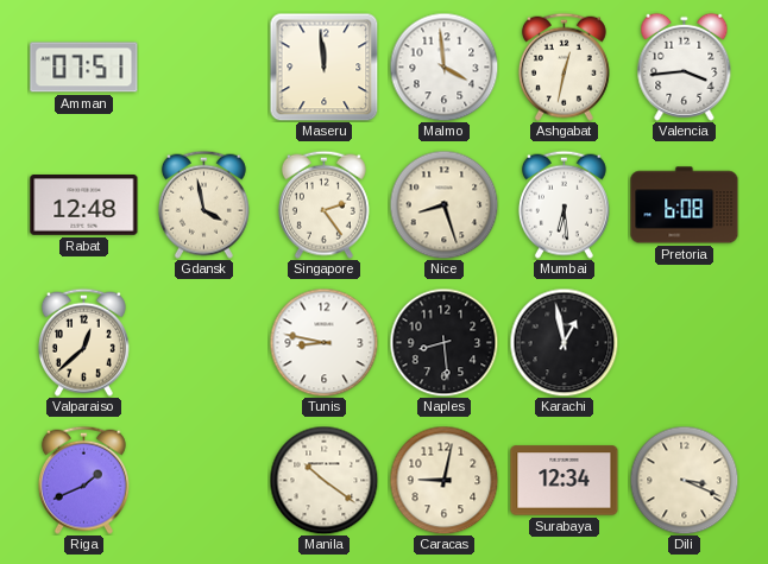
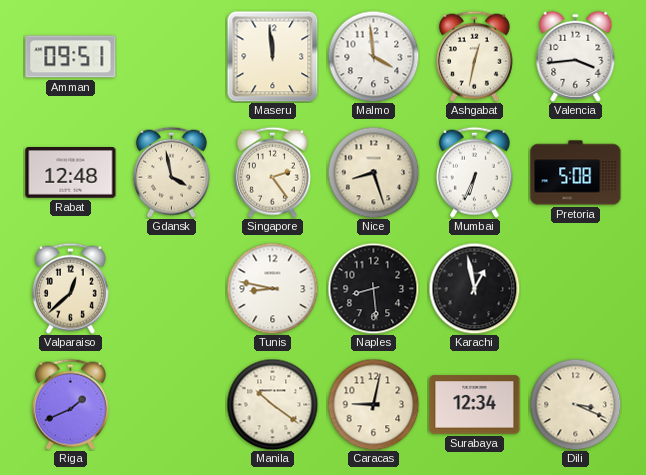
Amman: 07:51 -> 09:51
Mumbai: 6:29 -> 6:34
Pretoria: 6:08 -> 5:08
